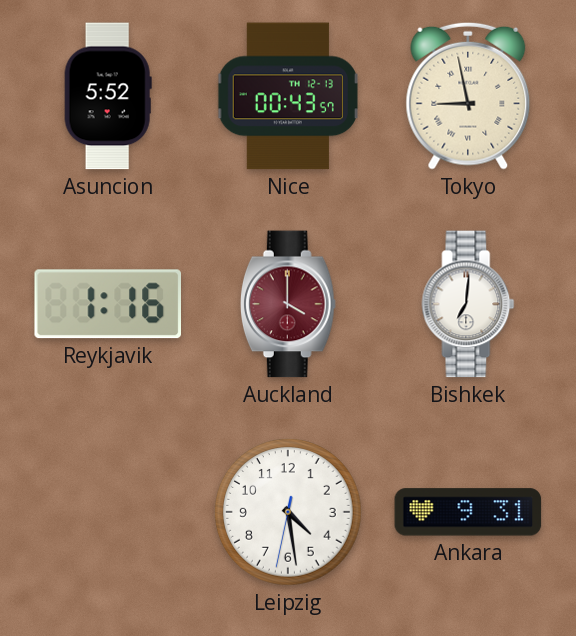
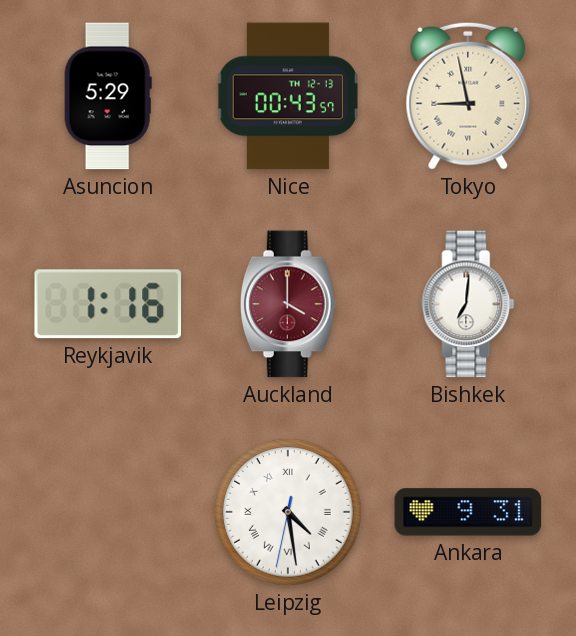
Asuncion: 5:52 -> 5:29
Leipzig numerals: Arabic -> Roman
